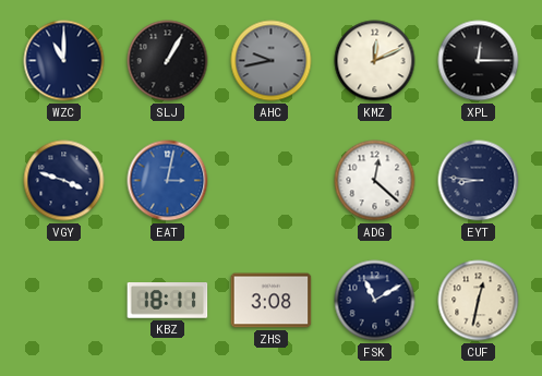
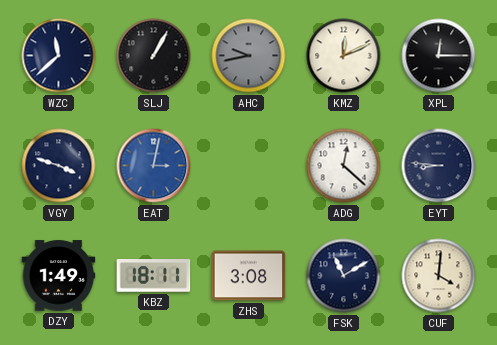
WZC: 11:00 -> 11:38
DZY: none -> 1:49
CUF: 12:32 -> 4:01
